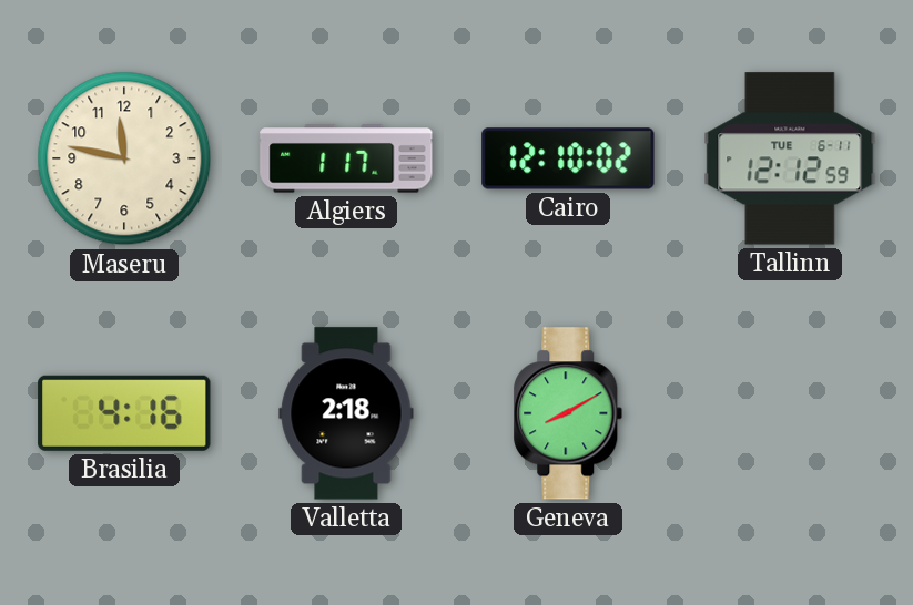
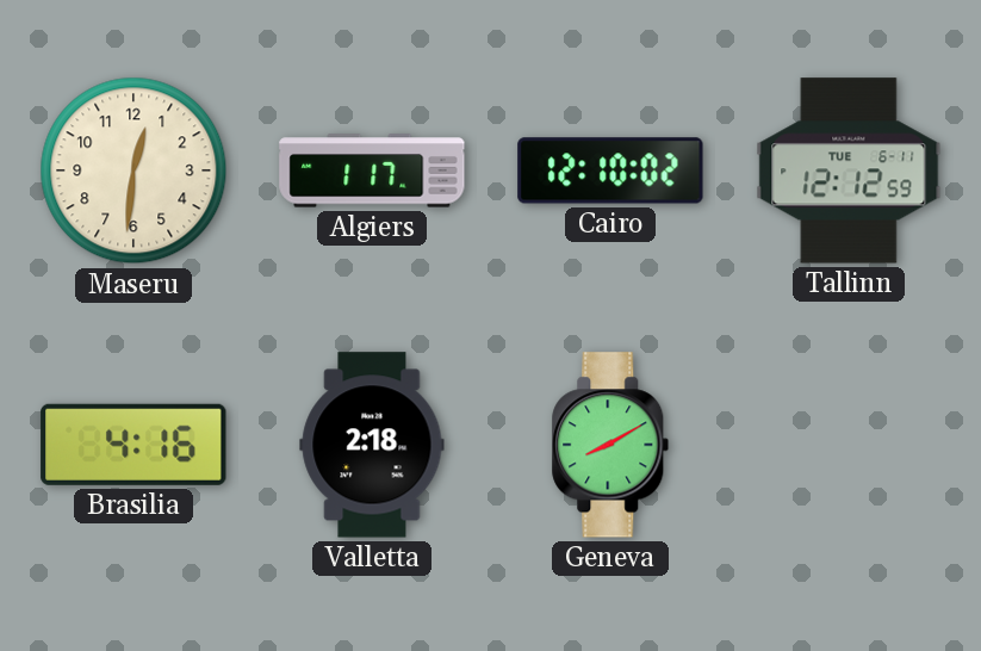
Maseru: 11:47 -> 12:31
